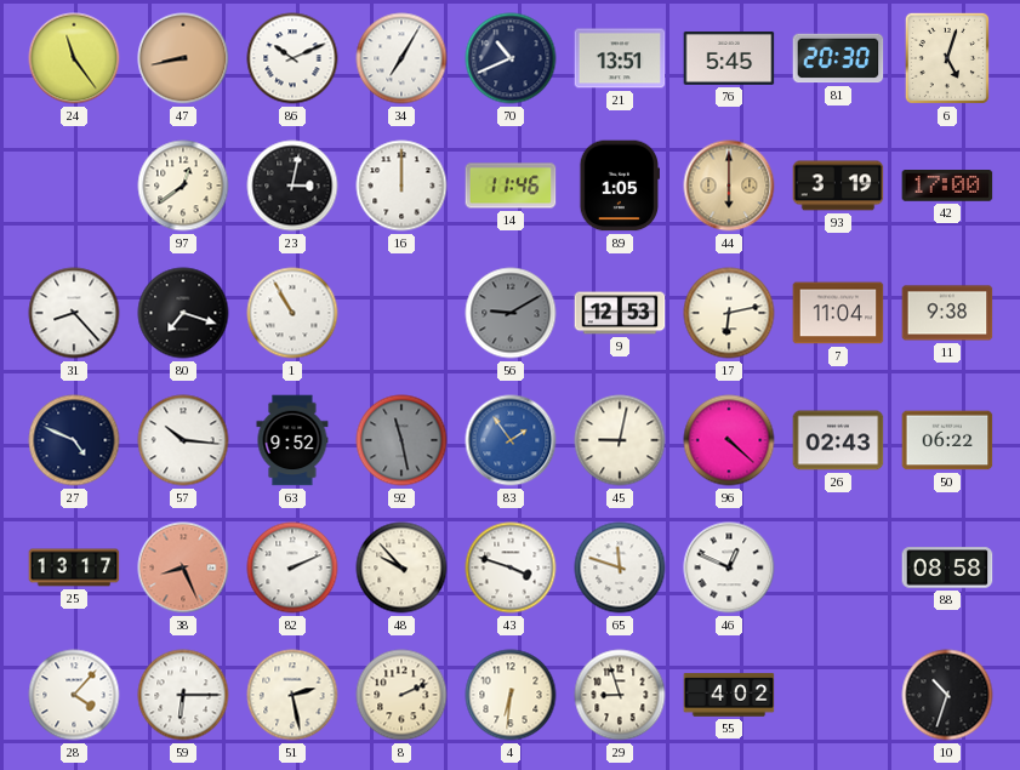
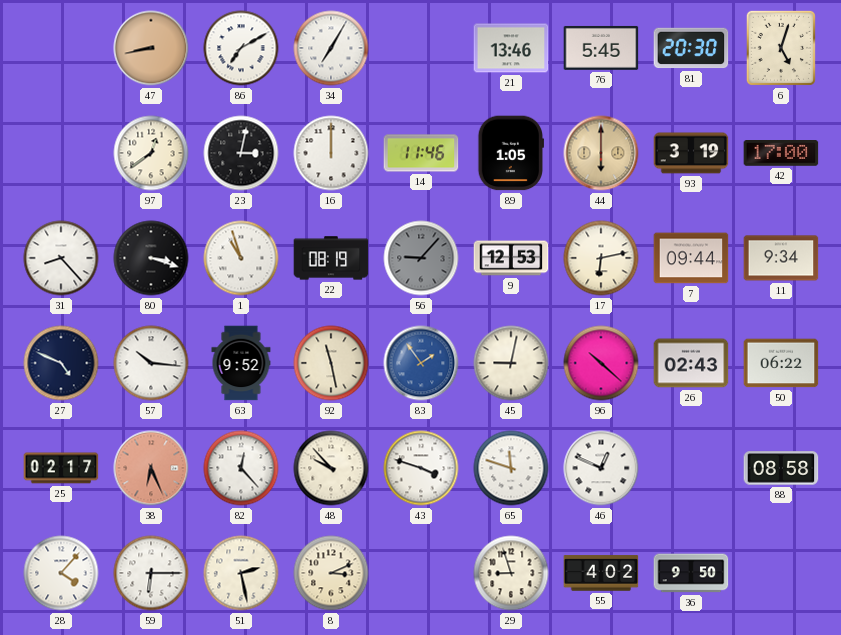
24: 11:24 -> none
86: 10:11 -> 7:10
70: 10:41 -> none
21: 13:51 -> 13:46
80: 7:18 -> 3:18
1: 10:55 -> 10:57
22: none -> 08:19
56: 9:10 -> 9:07
7: 11:04 -> 09:44
11: 9:38 -> 9:34
92 dial: grey -> cream
96: 4:22 -> 10:22
25: 13:17 -> 02:17
38: 8:26 -> 6:26
82: 2:11 -> 12:23
8: 2:11 -> 3:11
4: 6:31 -> none
36: none -> 9:50
10: 10:33 -> none
